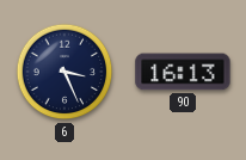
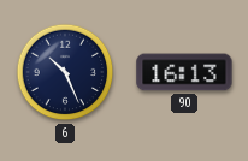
6: 3:26 -> 10:26
